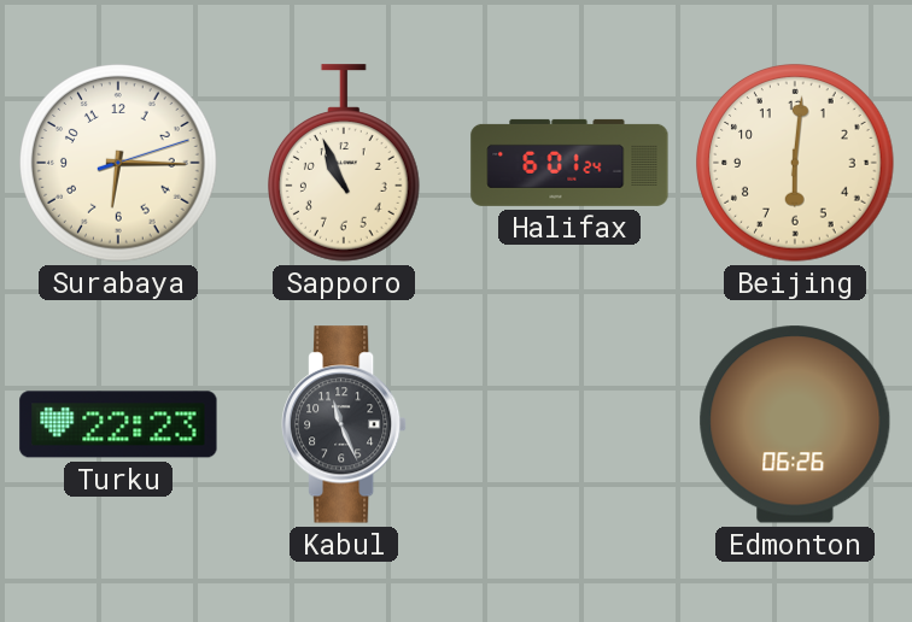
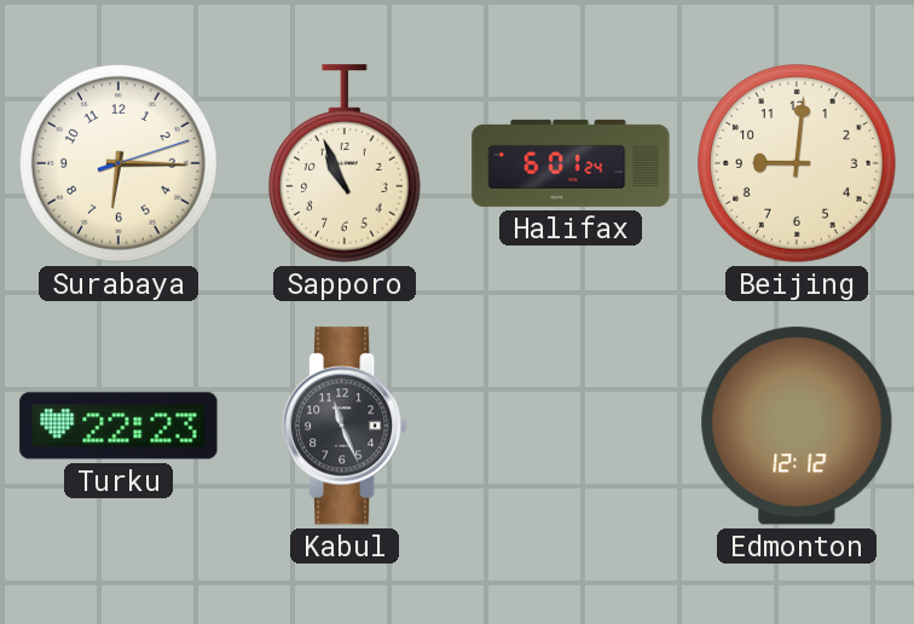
Beijing: 6:01 -> 9:01
Edmonton: 06:26 -> 12:12
